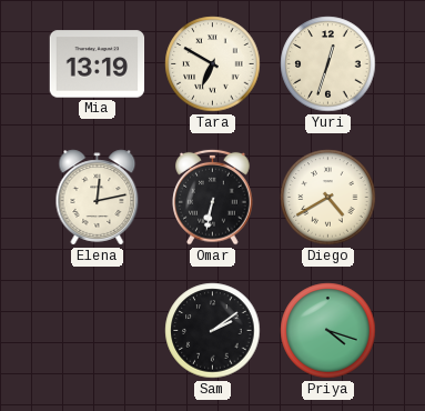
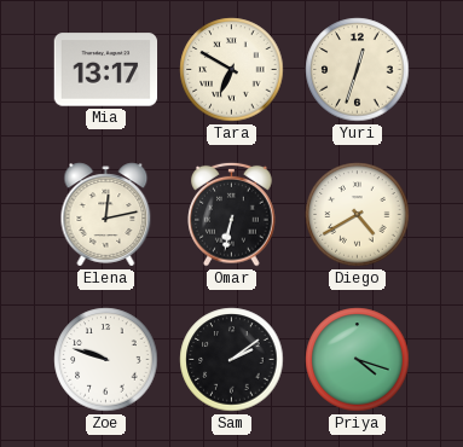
Mia: 13:19 -> 13:17
Zoe: none -> 9:48
